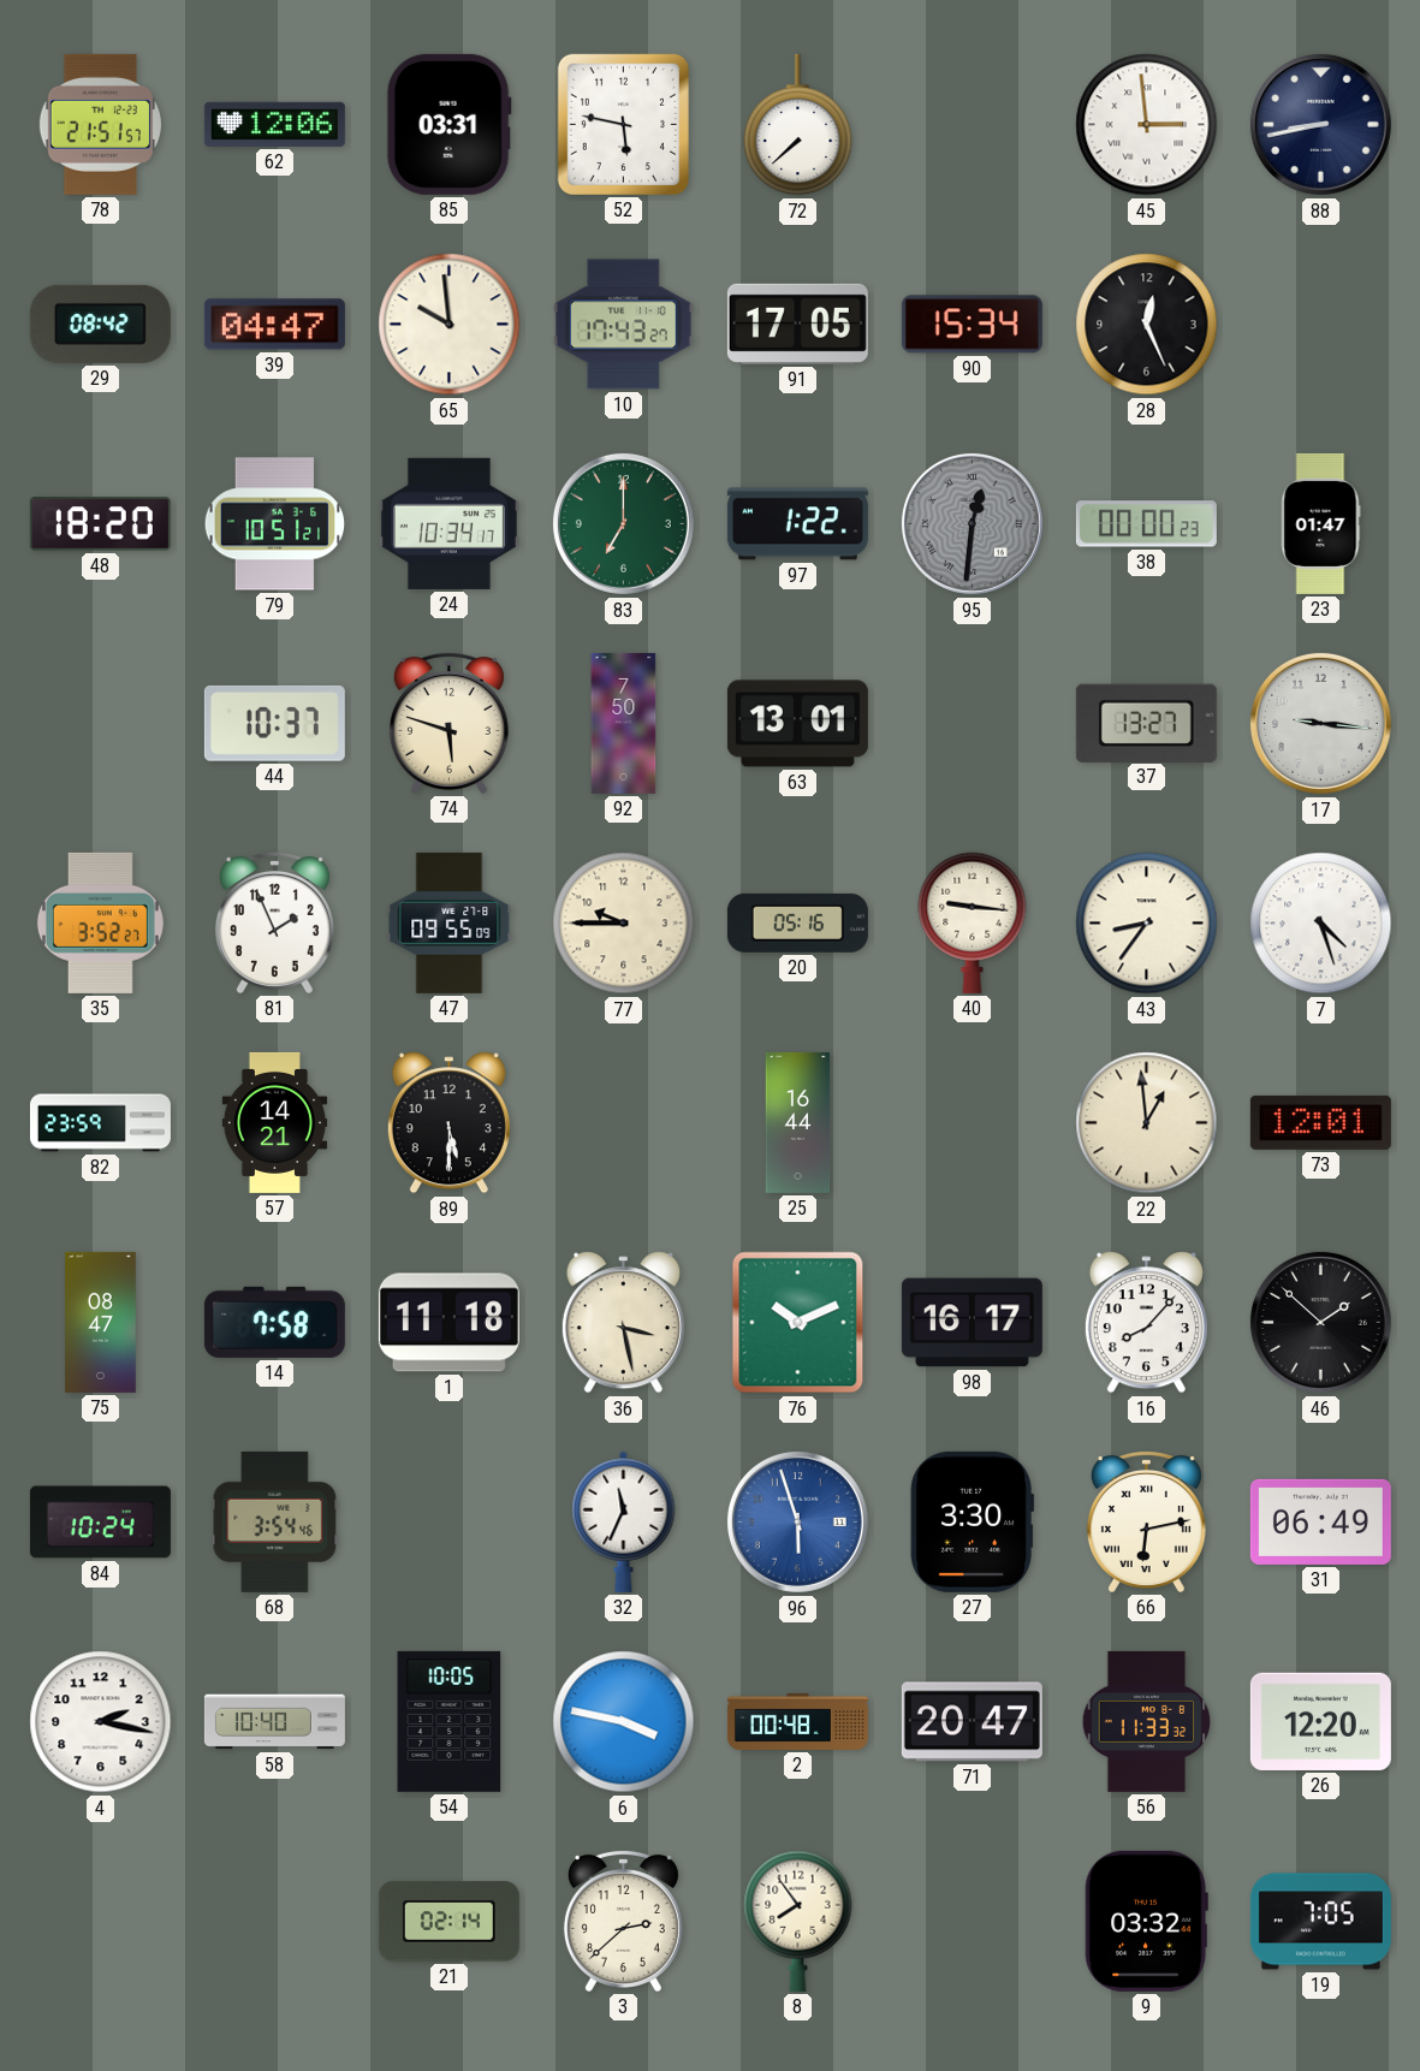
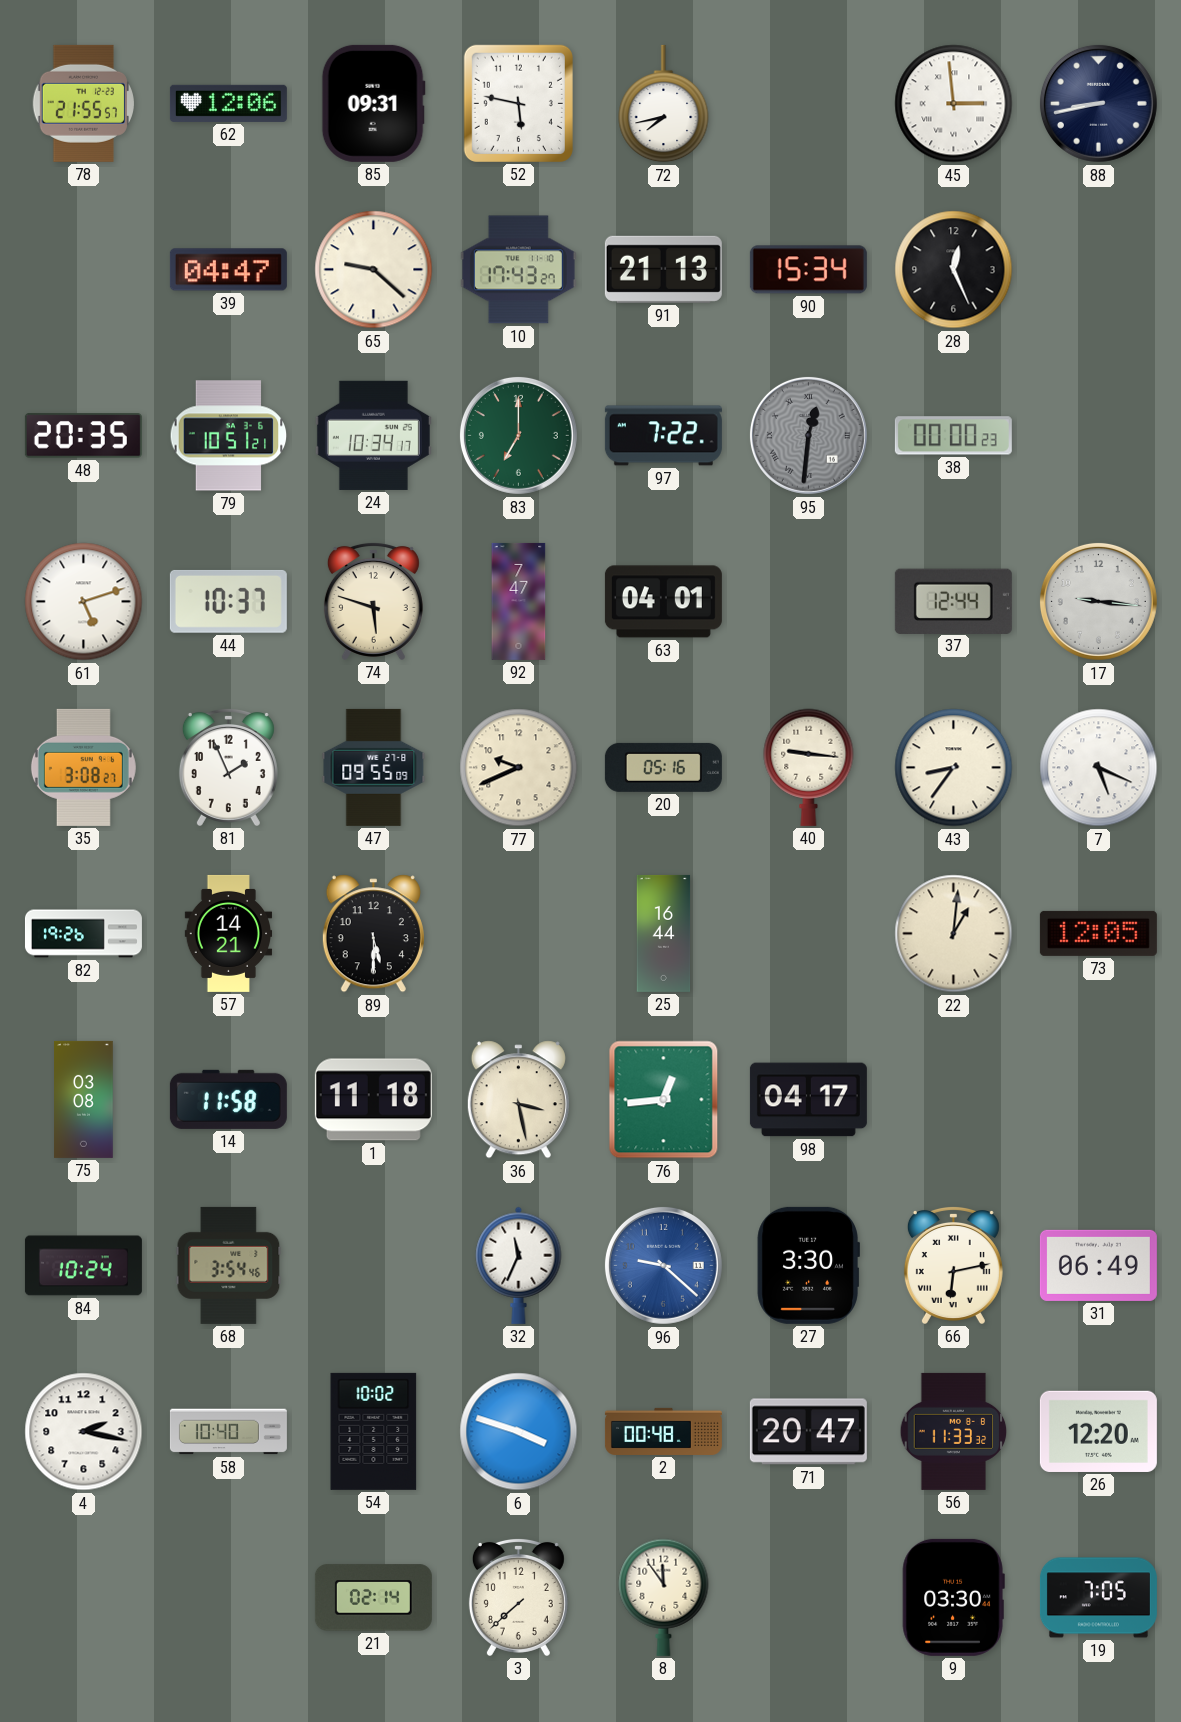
78: 21:51 -> 21:55
85: 03:31 -> 09:31
72: 7:38 -> 7:43
29: 08:42 -> none
65: 9:59 -> 9:22
91: 17:05 -> 21:13
48: 18:20 -> 20:35
97: 1:22 -> 7:22
23: 01:47 -> none
61: none -> 5:12
92: 7:50 -> 7:47
63: 13:01 -> 04:01
37: 13:27 -> 12:44
35: 3:52 -> 3:08
77: 9:45 -> 9:41
7: 4:27 -> 5:19
82: 23:59 -> 19:26
22: 12:59 -> 1:01
73: 12:01 -> 12:05
75: 08:47 -> 03:08
14: 7:58 -> 11:58
76: 10:11 -> 12:44
98: 16:17 -> 04:17
16: 8:07 -> none
46: 1:52 -> none
96: 5:57 -> 9:22
54: 10:05 -> 10:02
6: 3:47 -> 3:48
3: 2:38 -> 7:38
8: 7:54 -> 11:54
9: 03:32 -> 03:30
